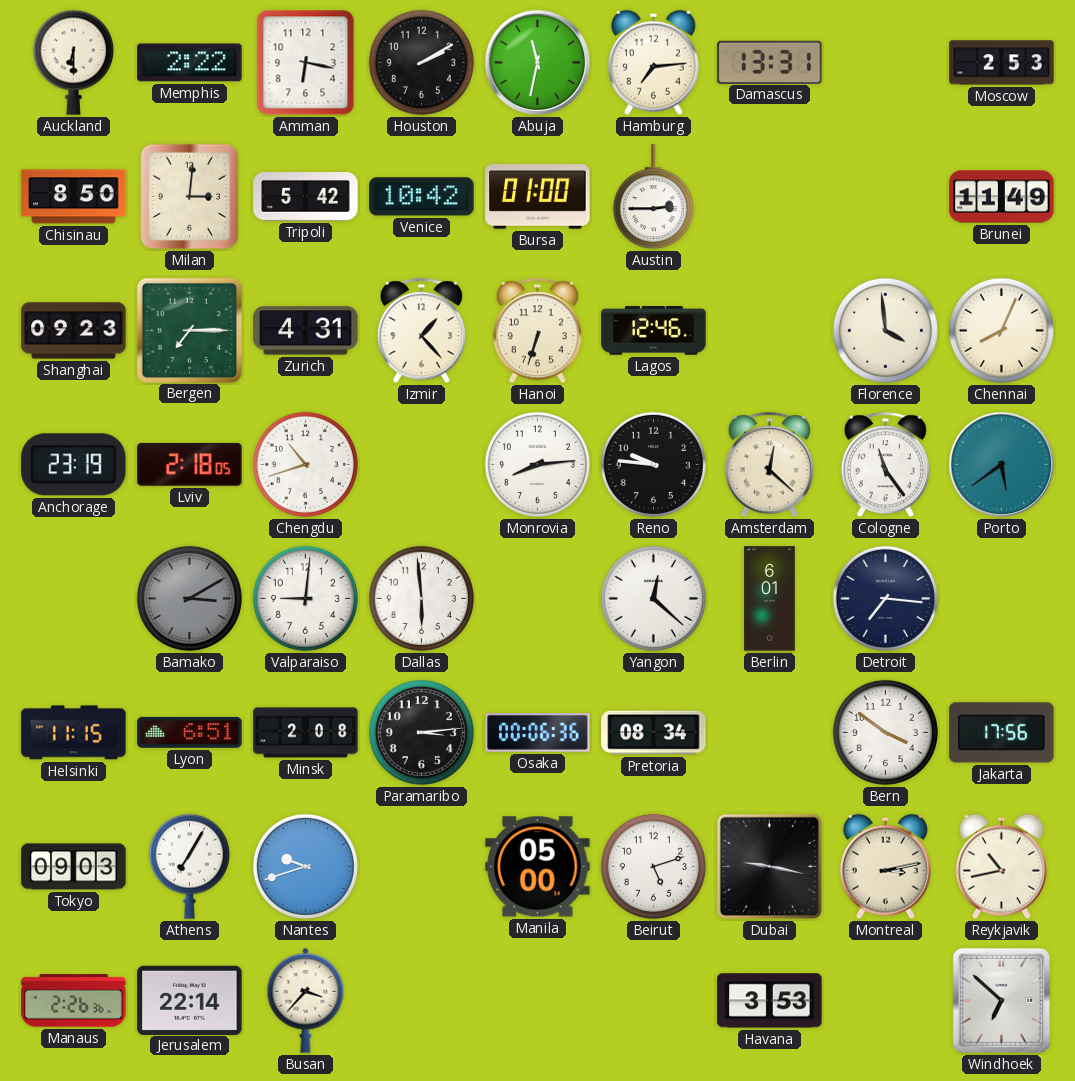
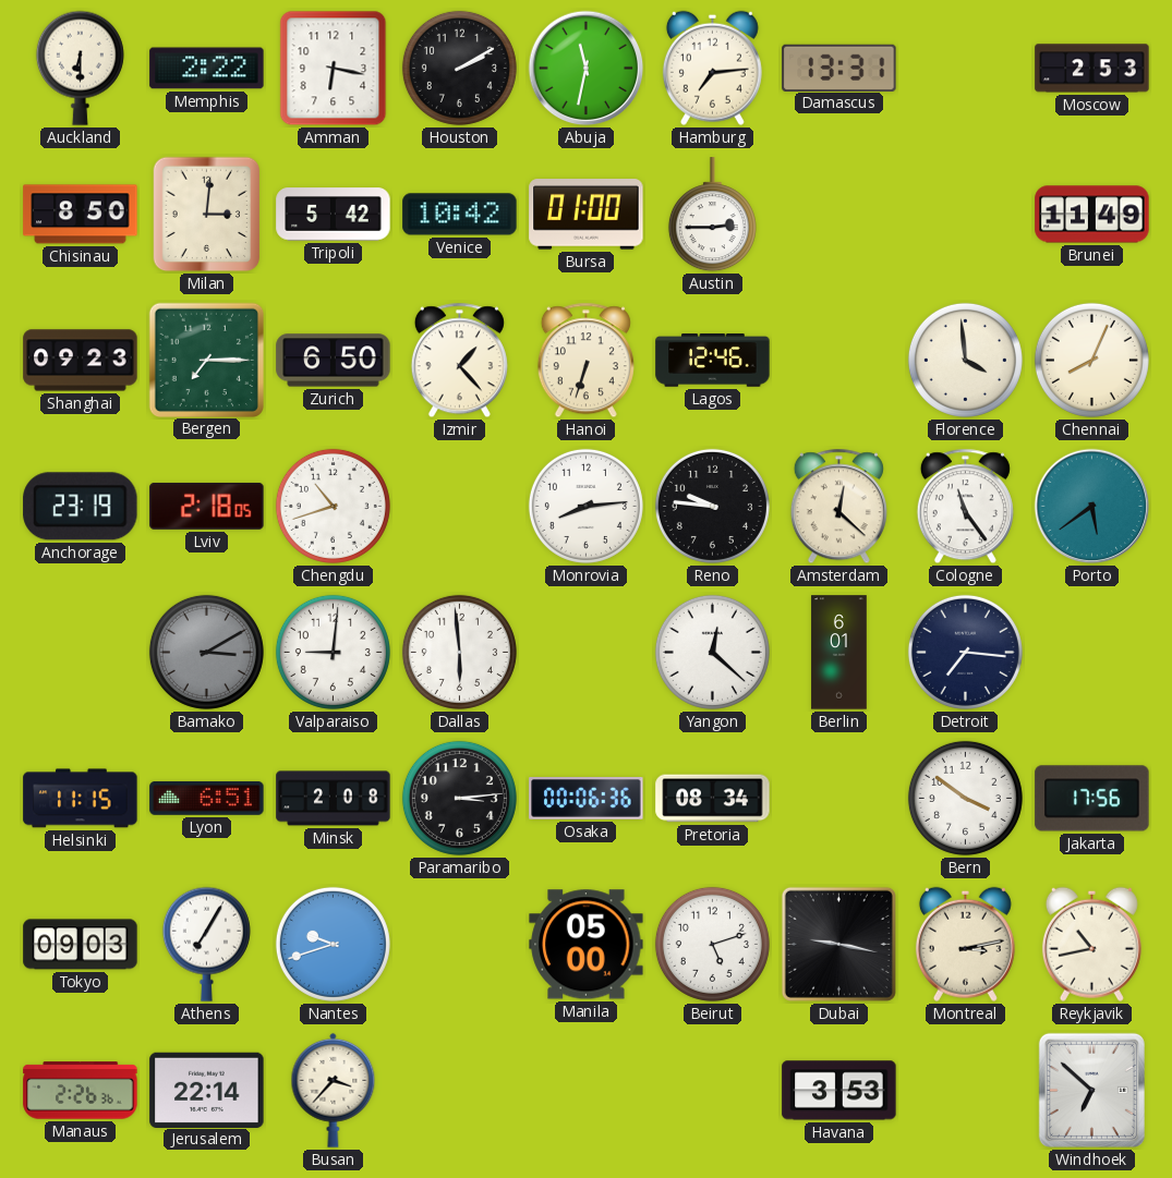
Zurich: 4:31 -> 6:50
